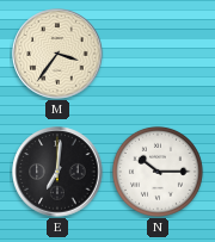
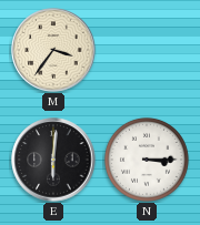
E: 7:01 -> 6:01
N: 10:15 -> 3:15
